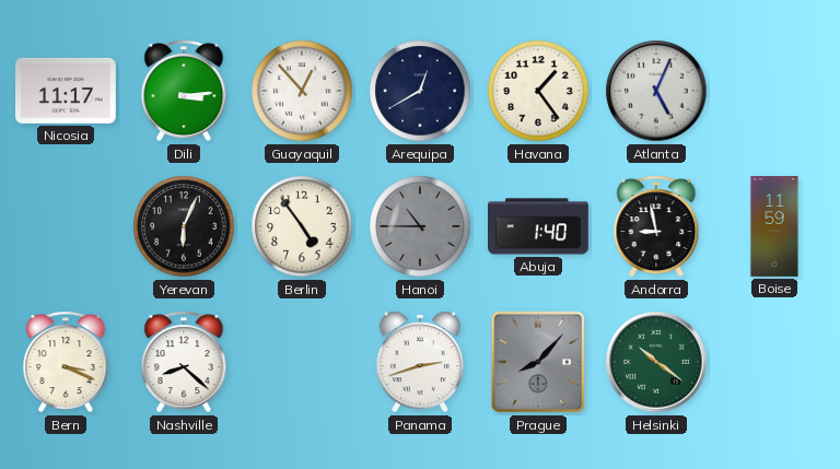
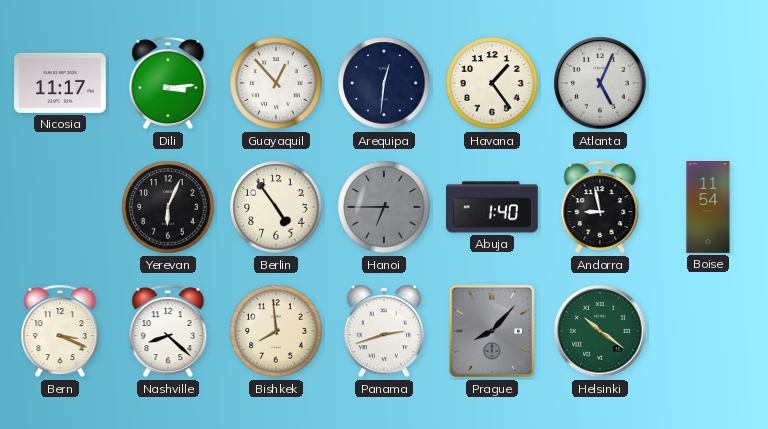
Arequipa: 12:40 -> 12:31
Hanoi: 10:45 -> 6:45
Boise: 11:59 -> 11:54
Bishkek: none -> 7:59
